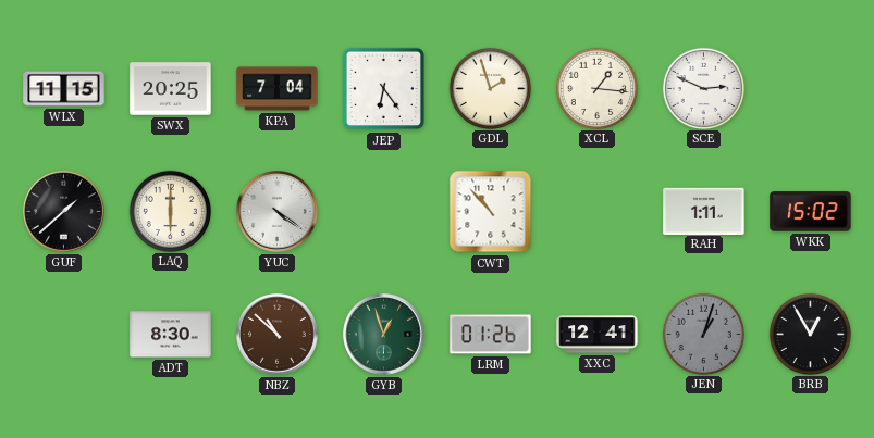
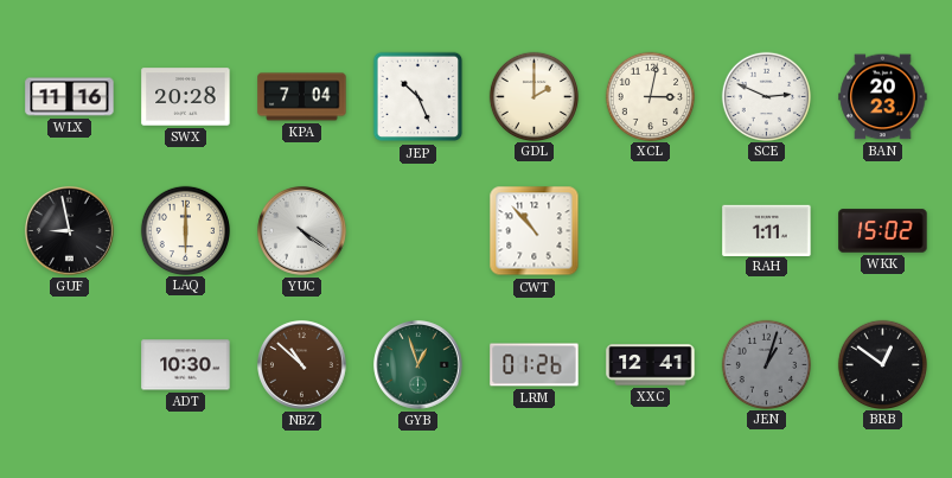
WLX: 11:15 -> 11:16
SWX: 20:25 -> 20:28
JEP: 6:24 -> 10:26
GDL: 1:57 -> 2:00
XCL: 1:16 -> 3:02
BAN: none -> 20:23
GUF: 1:38 -> 8:58
ADT: 8:30 -> 10:30
BRB: 12:55 -> 12:51
